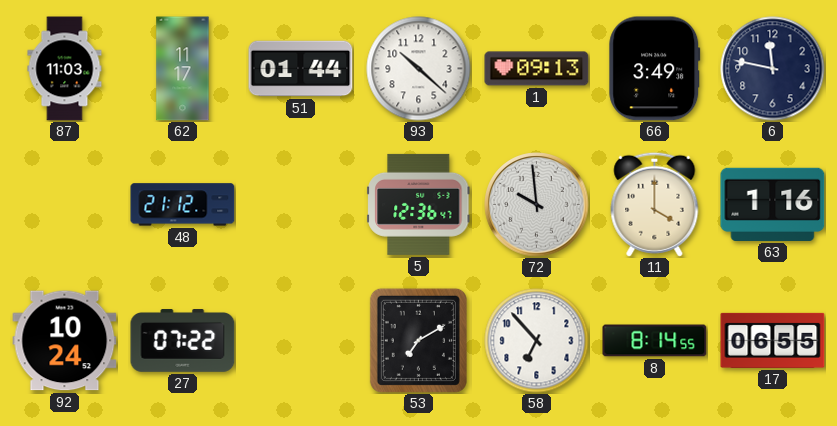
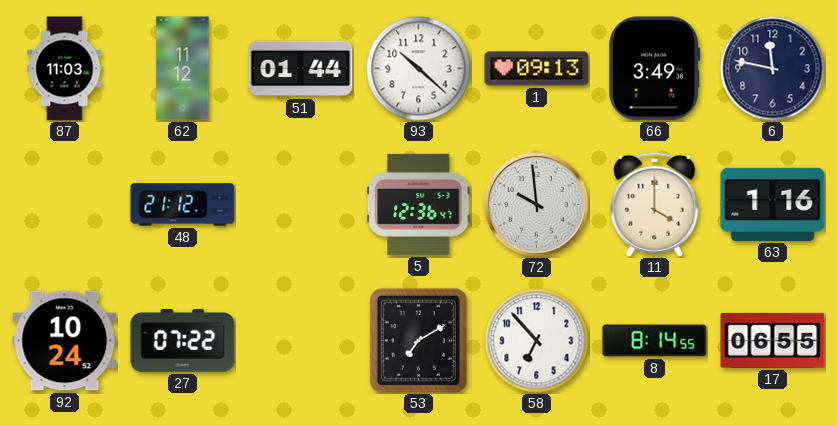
62: 11:17 -> 11:12
